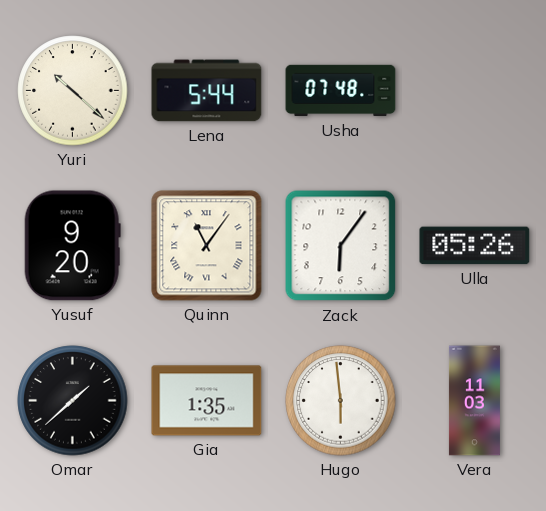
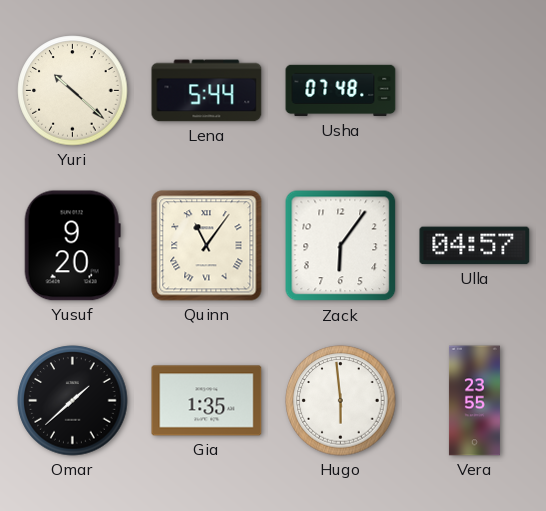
Ulla: 05:26 -> 04:57
Vera: 11:03 -> 23:55
